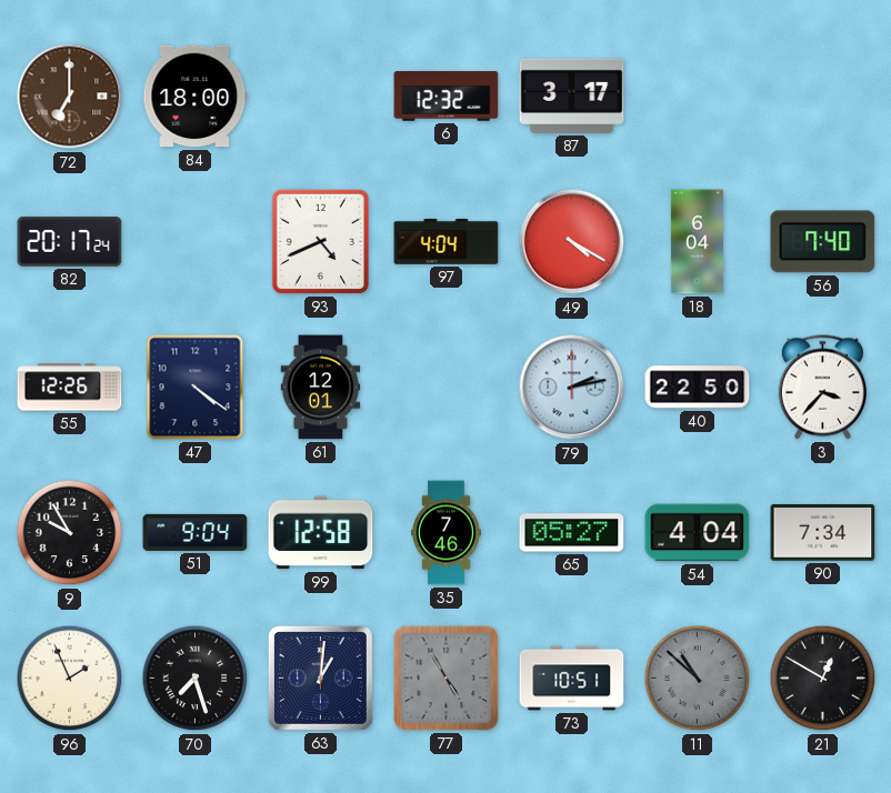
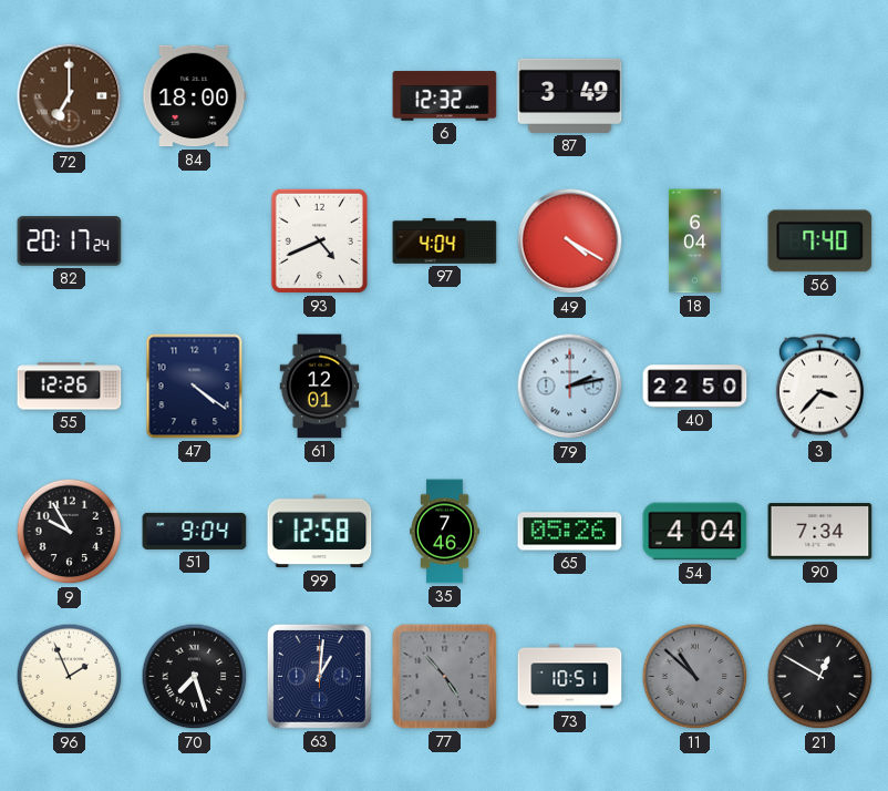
87: 3:17 -> 3:49
65: 05:27 -> 05:26
77: 4:55 -> 4:53
